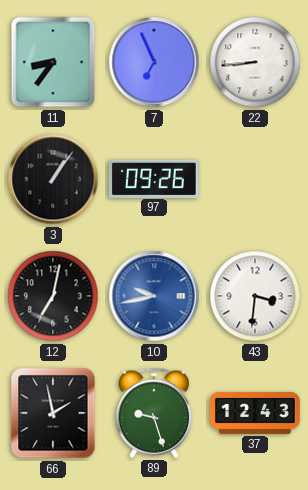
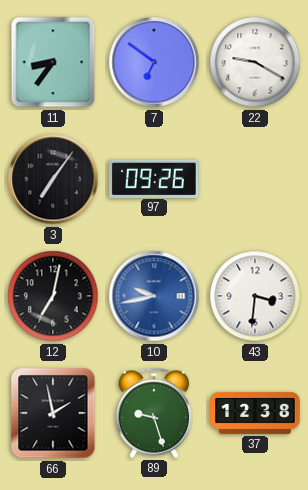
7: 6:56 -> 6:51
22: 8:44 -> 9:20
3: 1:06 -> 7:06
37: 12:43 -> 12:38
